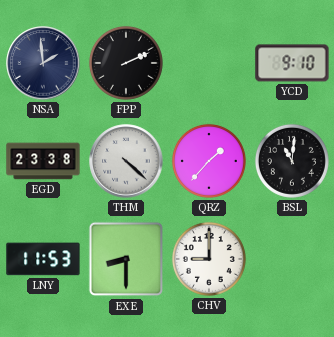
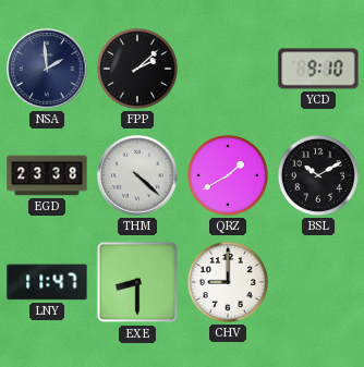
FPP: 2:11 -> 2:08
QRZ: 1:37 -> 1:40
BSL: 11:01 -> 10:10
LNY: 11:53 -> 11:47
